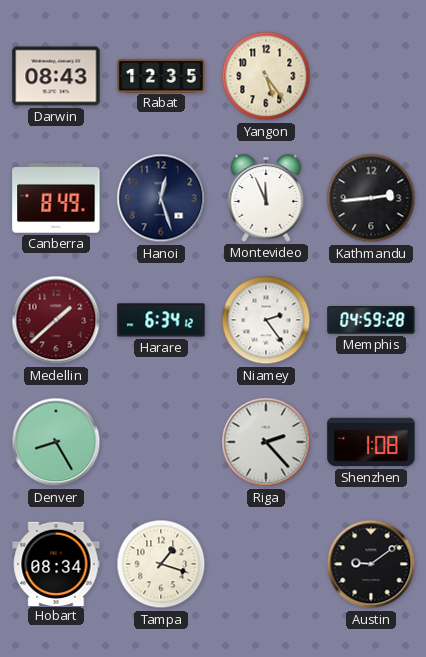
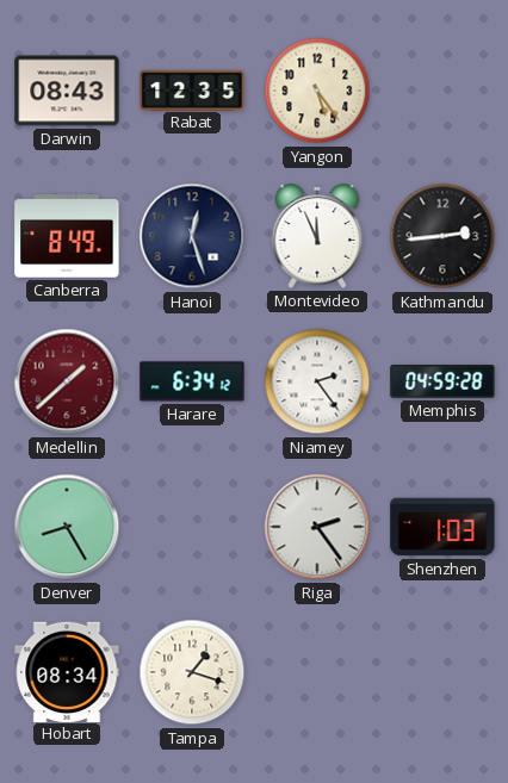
Riga: 2:23 -> 2:24
Shenzhen: 1:08 -> 1:03
Austin: 9:09 -> none
